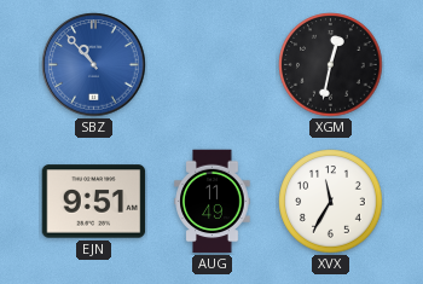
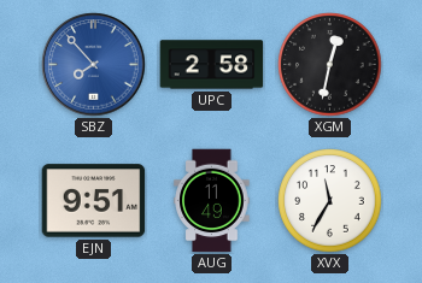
SBZ: 10:53 -> 7:53
UPC: none -> 2:58
